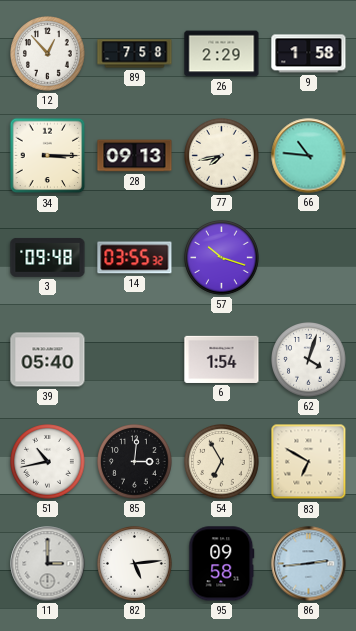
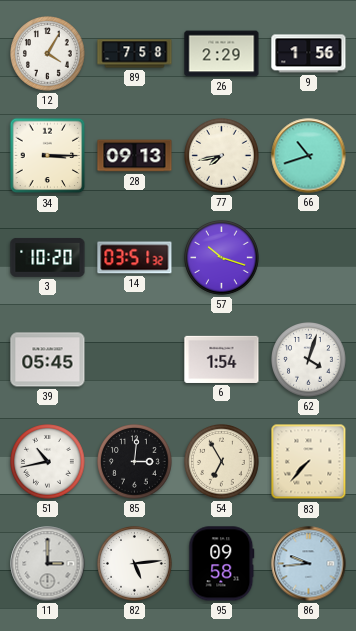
12: 12:53 -> 4:05
9: 1:58 -> 1:56
66: 10:46 -> 10:42
3: 09:48 -> 10:20
14: 03:55 -> 03:51
39: 05:40 -> 05:45
83: 6:50 -> 7:37
86: 2:44 -> 9:44
